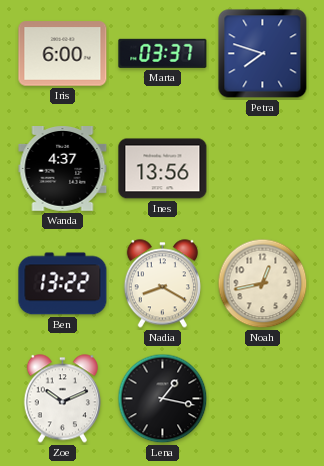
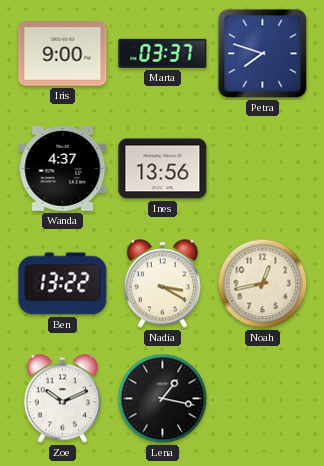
Iris: 6:00 -> 9:00
Nadia: 8:20 -> 3:20
